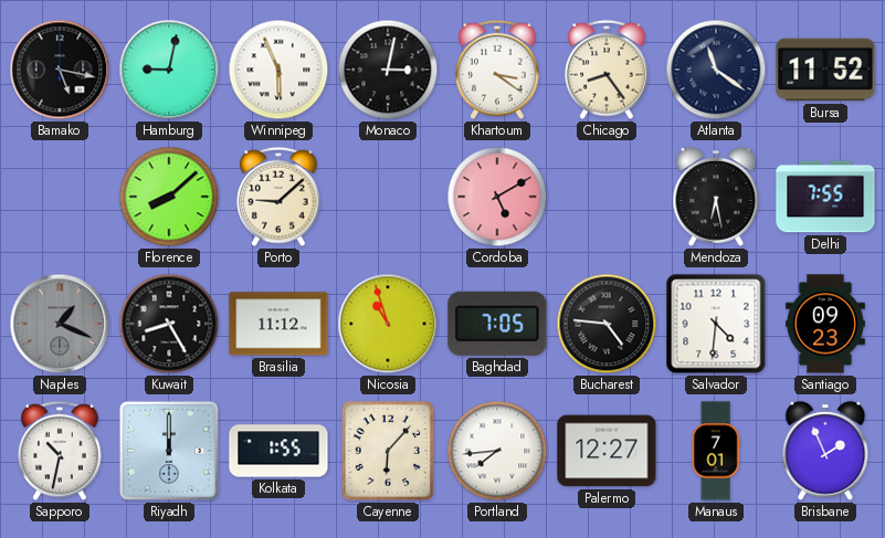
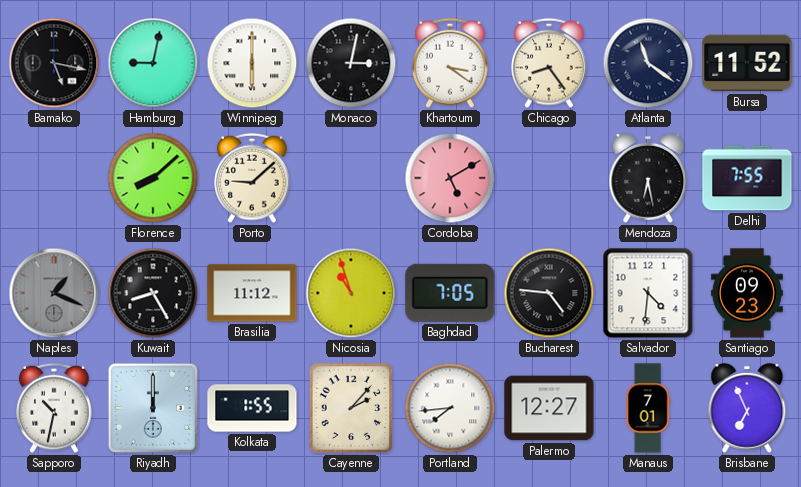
Winnipeg: 5:56 -> 6:00
Cayenne: 6:07 -> 2:07
Brisbane: 1:56 -> 6:56
